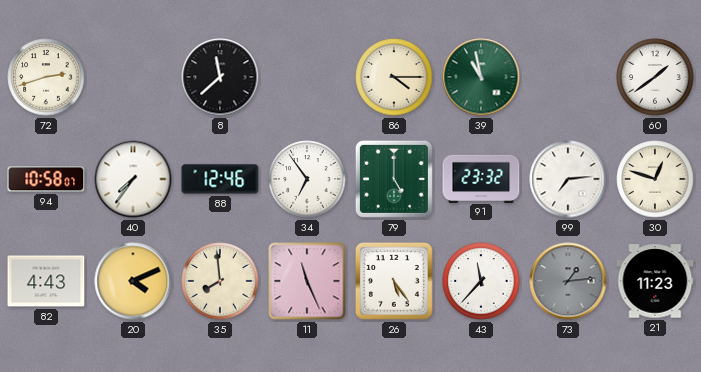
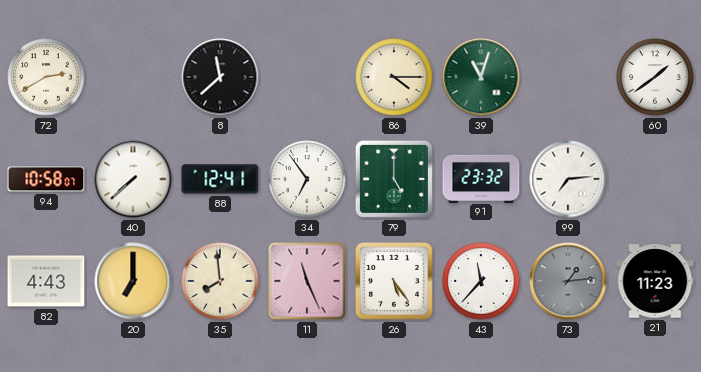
72: 2:42 -> 2:40
39: 10:58 -> 11:03
40: 7:36 -> 7:38
88: 12:46 -> 12:41
30: 12:48 -> none
20: 4:11 -> 7:00
